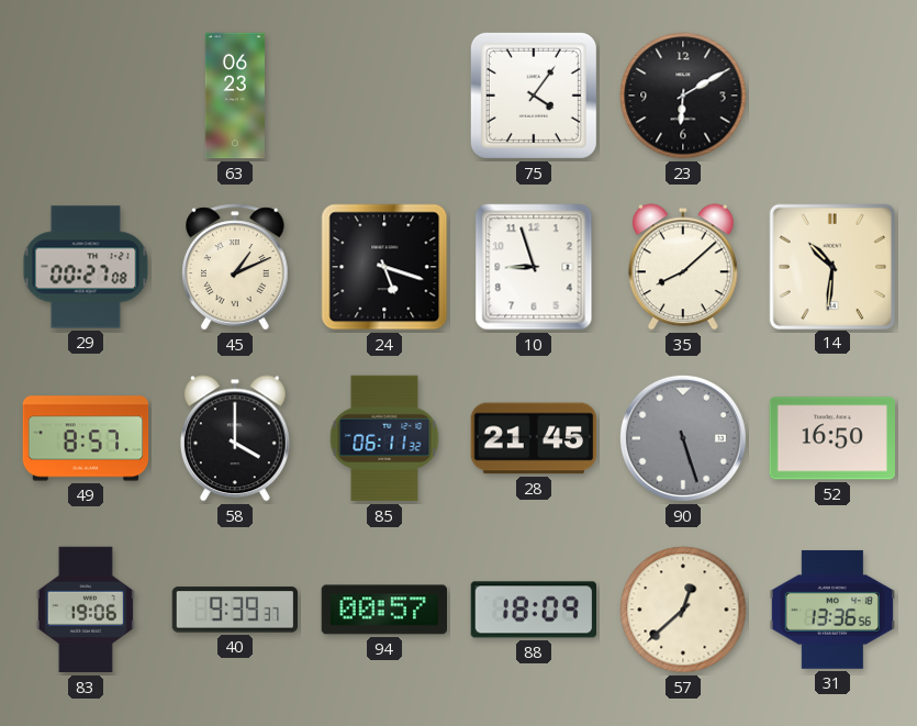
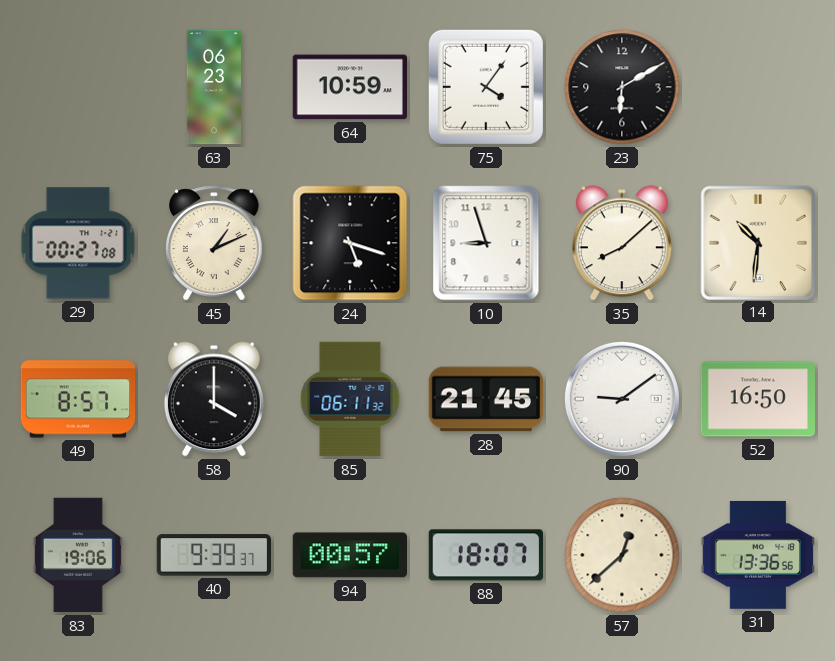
64: none -> 10:59
90: 5:27 -> 9:09
90 dial: grey -> white
88: 18:09 -> 18:07
